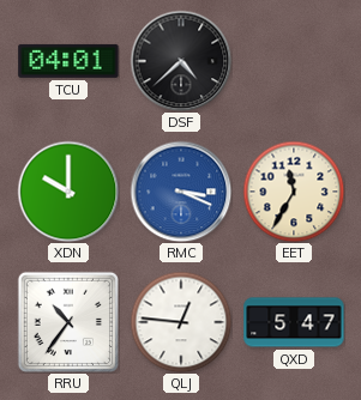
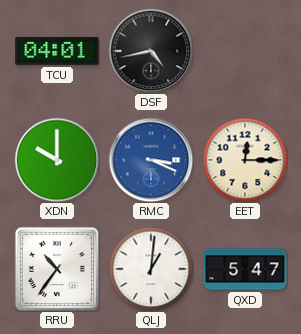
DSF: 4:38 -> 4:43
EET: 11:35 -> 12:15
QLJ: 12:46 -> 1:01
